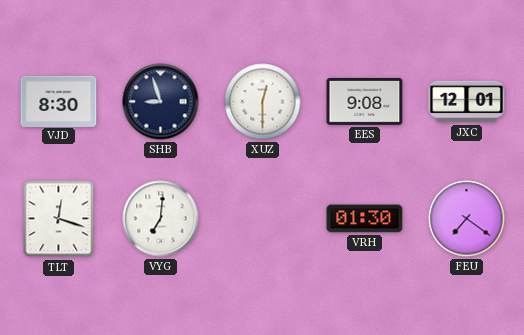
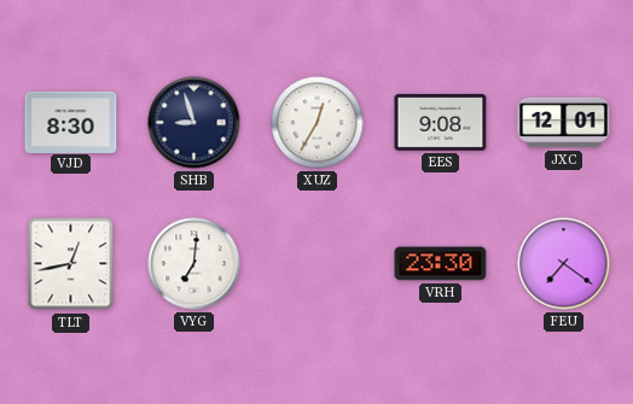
XUZ: 12:30 -> 12:35
TLT: 12:18 -> 12:43
VRH: 01:30 -> 23:30
